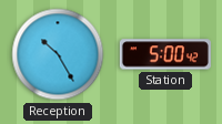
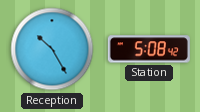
Station: 5:00 -> 5:08
